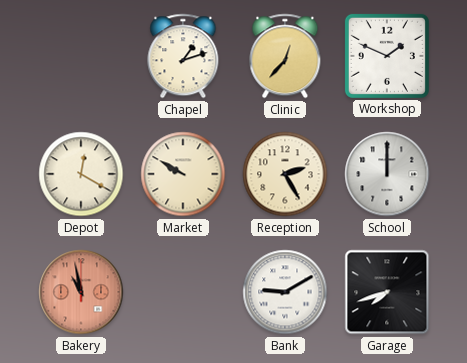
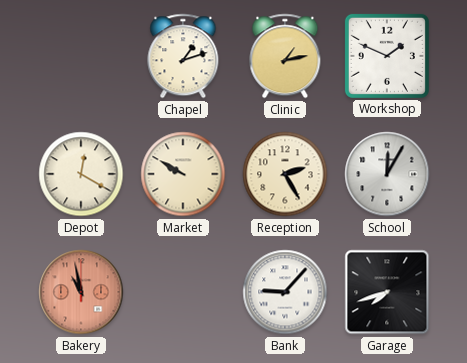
Clinic: 12:37 -> 1:13
School: 12:00 -> 12:05
Bank: 9:10 -> 9:07
